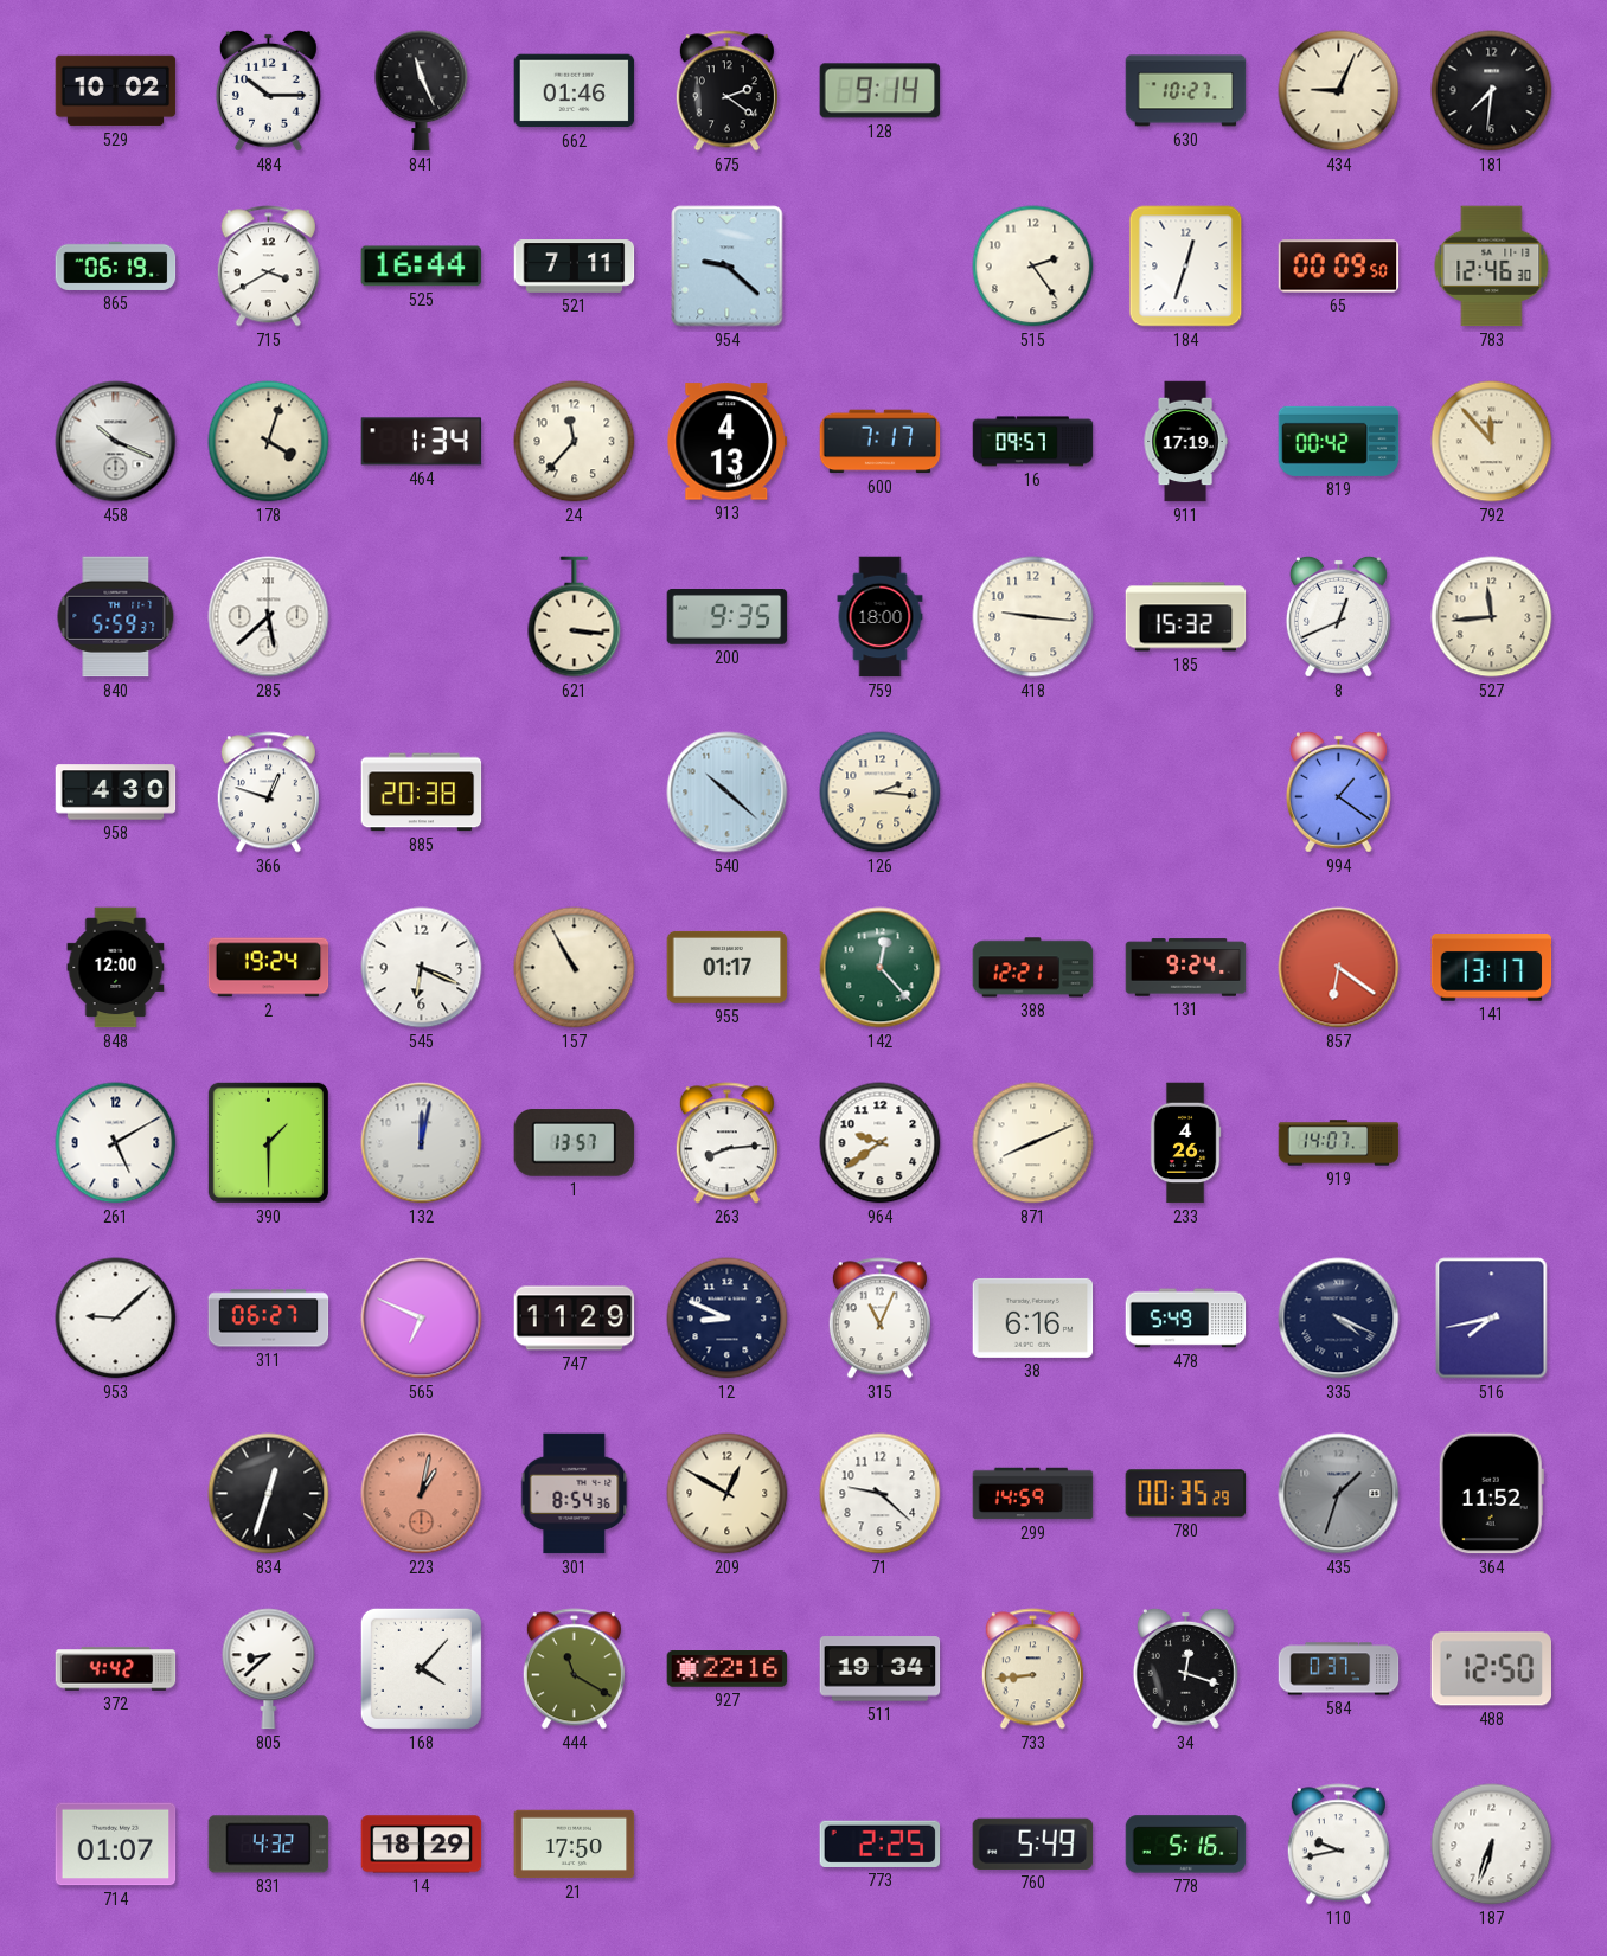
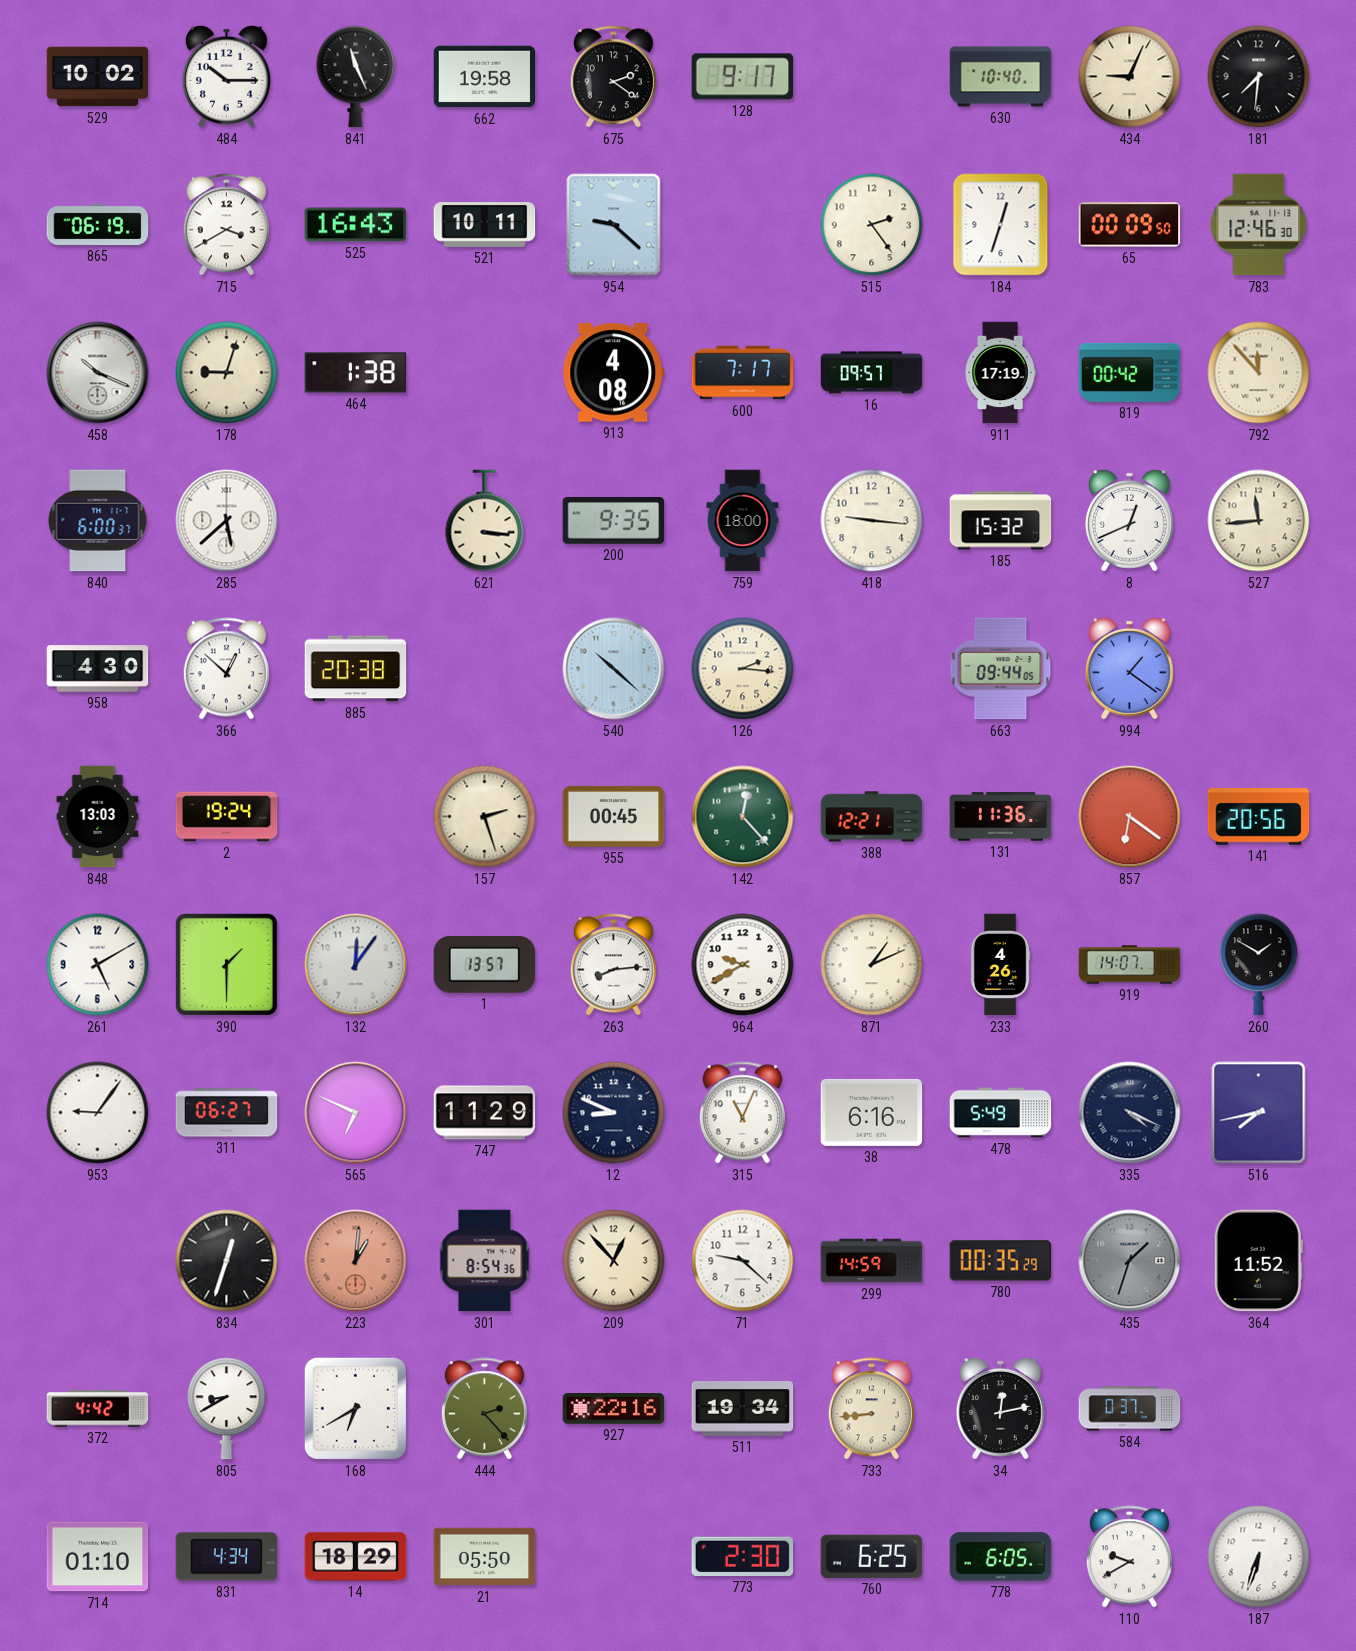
662: 01:46 -> 19:58
128: 9:14 -> 9:17
630: 10:27 -> 10:40
525: 16:44 -> 16:43
521: 7:11 -> 10:11
178: 4:03 -> 9:03
464: 1:34 -> 1:38
24: 11:37 -> none
913: 4:13 -> 4:08
840: 5:59 -> 6:00
366: 12:48 -> 12:52
663: none -> 09:44
848: 12:00 -> 13:03
545: 6:19 -> none
157: 10:55 -> 2:27
955: 01:17 -> 00:45
131: 9:24 -> 11:36
141: 13:17 -> 20:56
132: 12:02 -> 12:06
964: 9:39 -> 9:40
871: 8:11 -> 1:11
260: none -> 1:50
953: 9:08 -> 9:06
223: 1:02 -> 1:01
209: 12:50 -> 12:53
805: 8:38 -> 8:40
168: 4:07 -> 6:40
444: 11:20 -> 2:23
34: 12:18 -> 12:13
488: 12:50 -> none
714: 01:07 -> 01:10
831: 4:32 -> 4:34
21: 17:50 -> 05:50
773: 2:25 -> 2:30
760: 5:49 -> 6:25
778: 5:16 -> 6:05
110: 9:43 -> 9:40
